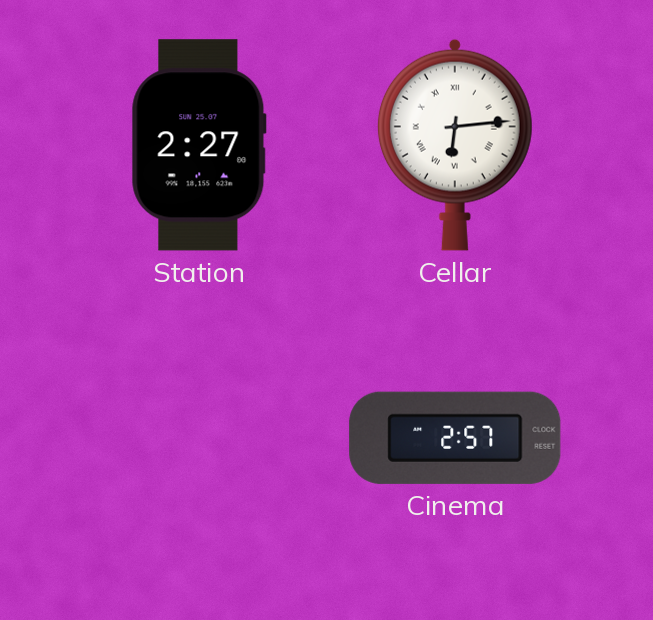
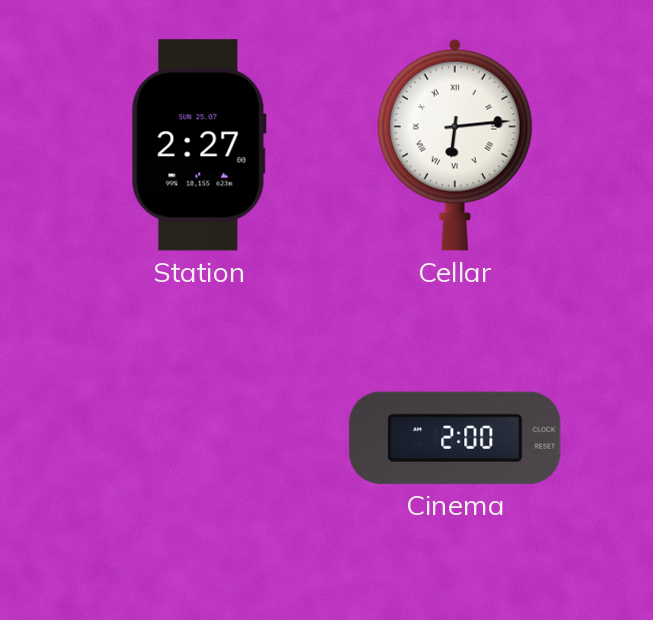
Cinema: 2:57 -> 2:00
